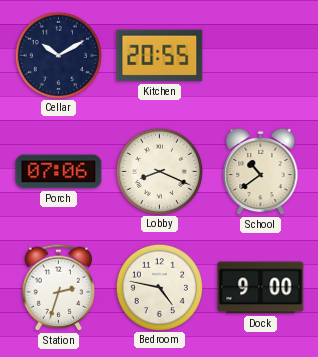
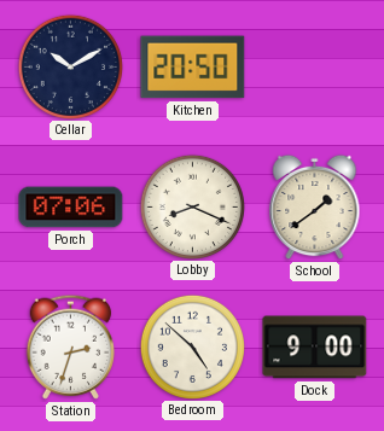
Kitchen: 20:55 -> 20:50
School: 10:39 -> 1:39
Bedroom: 4:47 -> 4:52
